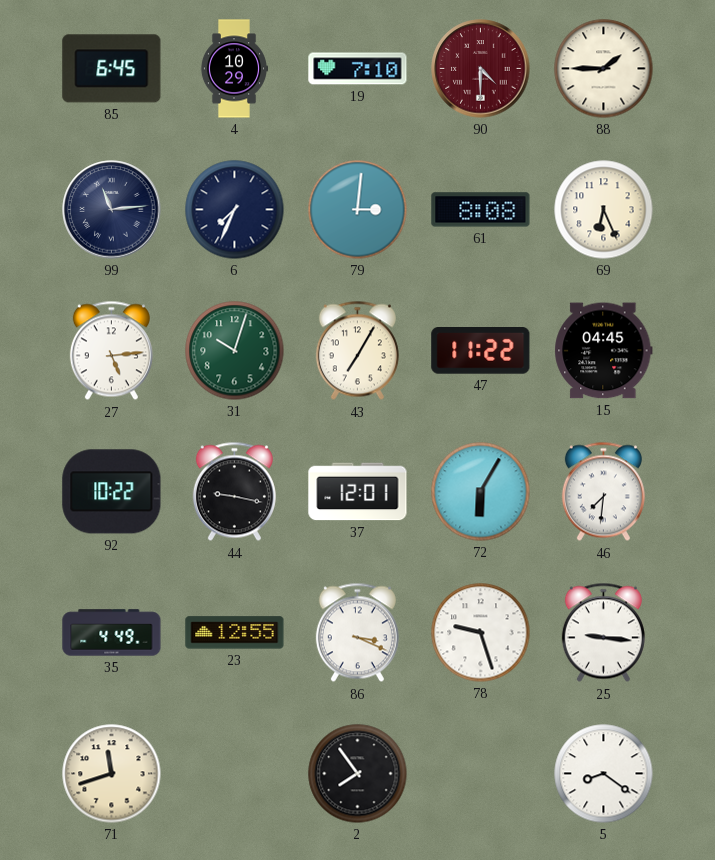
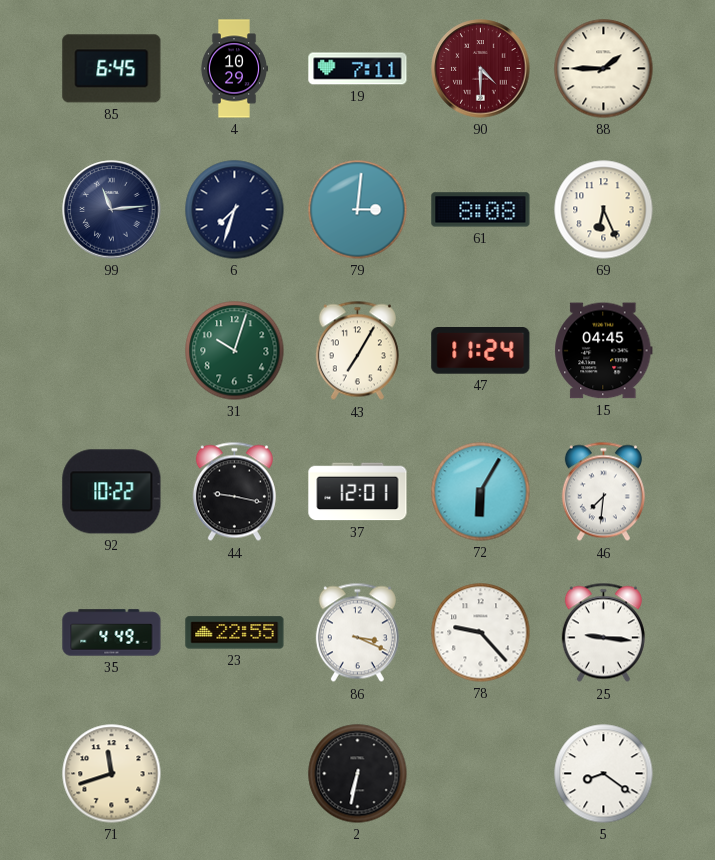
19: 7:10 -> 7:11
6: 7:34 -> 7:33
27: 5:14 -> none
47: 11:22 -> 11:24
23: 12:55 -> 22:55
78: 9:27 -> 9:23
2: 7:54 -> 6:32
